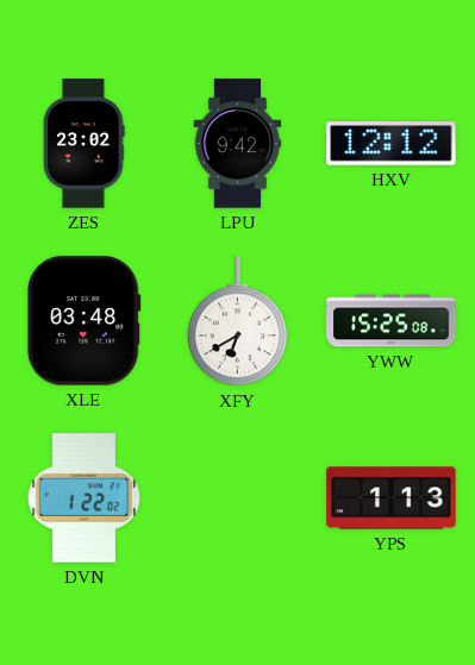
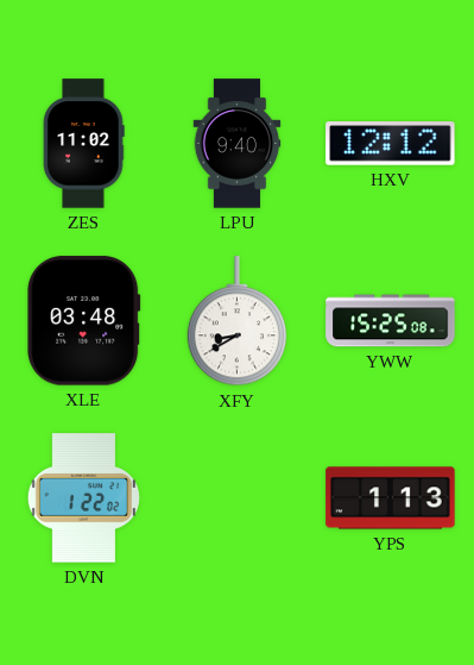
ZES: 23:02 -> 11:02
LPU: 9:42 -> 9:40
XFY: 6:40 -> 8:40
